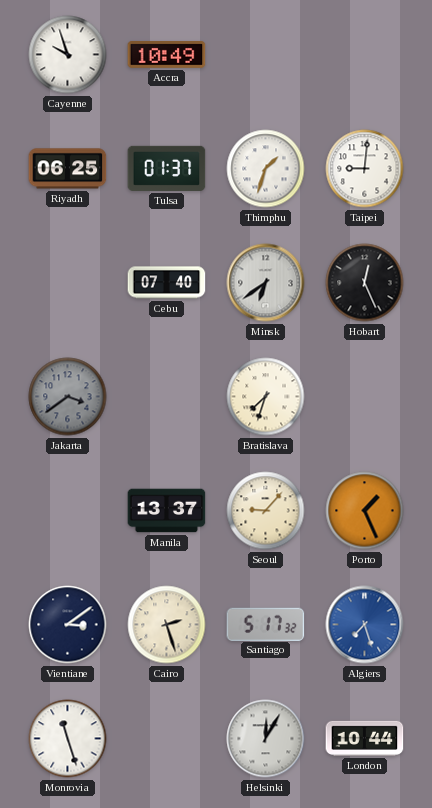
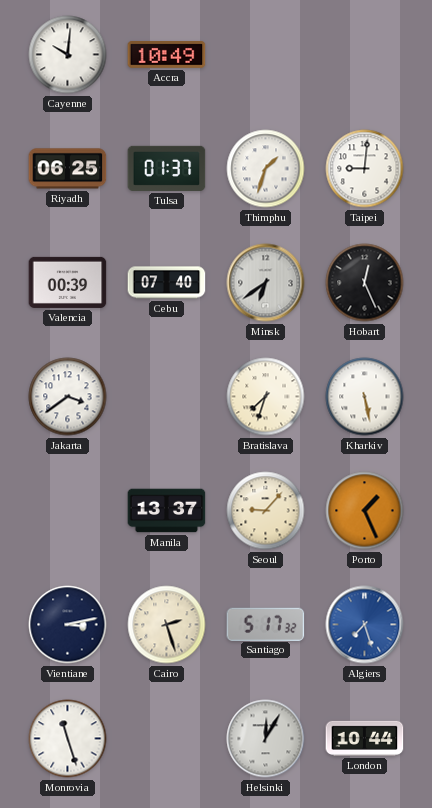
Cayenne: 9:57 -> 10:01
Valencia: none -> 00:39
Jakarta dial: grey -> white
Kharkiv: none -> 5:28
Vientiane: 3:09 -> 3:13
